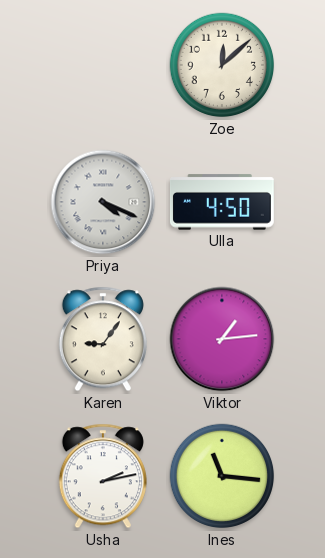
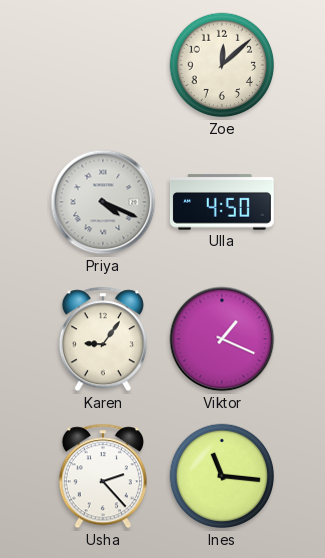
Viktor: 1:14 -> 1:19
Usha: 2:13 -> 2:23
